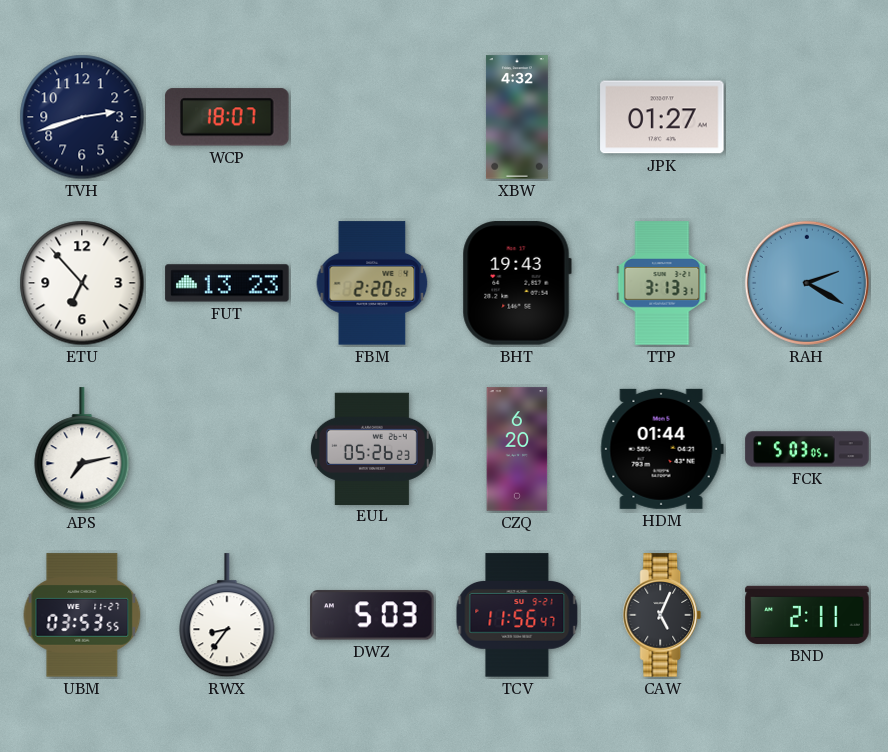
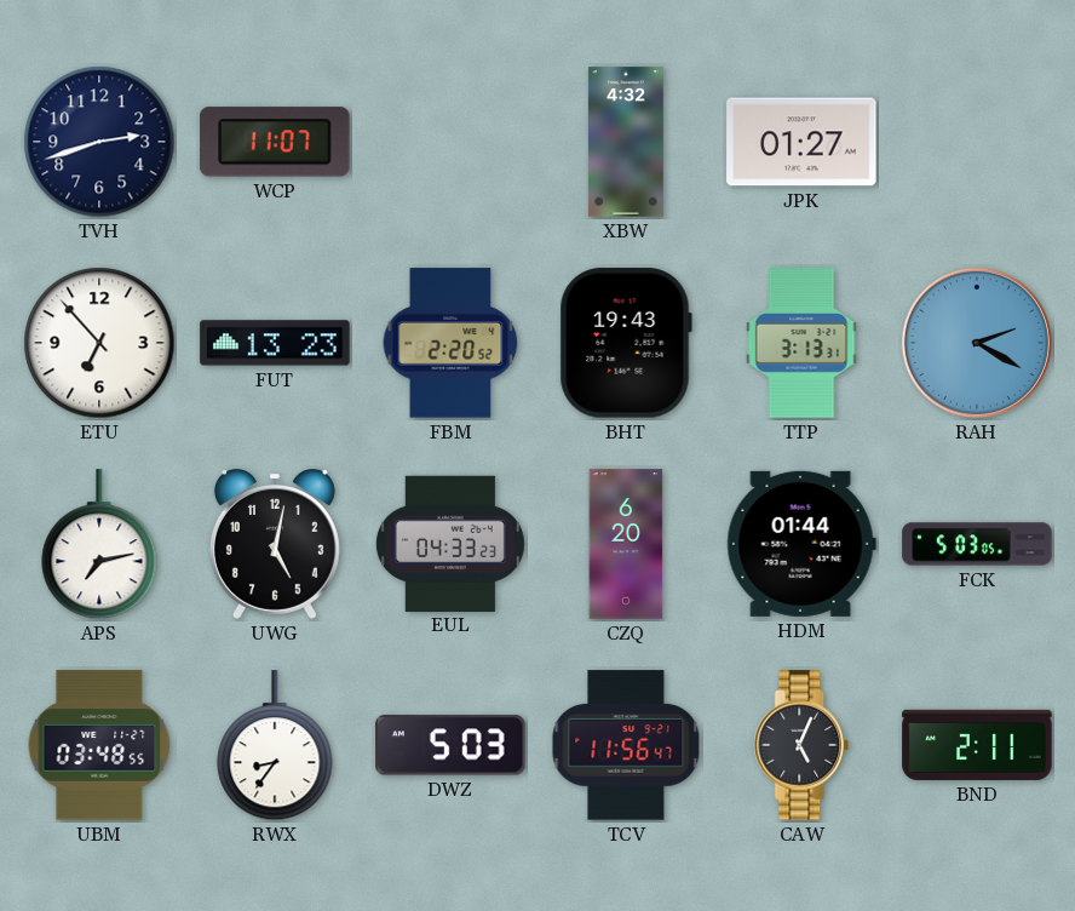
WCP: 18:07 -> 11:07
UWG: none -> 5:02
EUL: 05:26 -> 04:33
UBM: 03:53 -> 03:48
